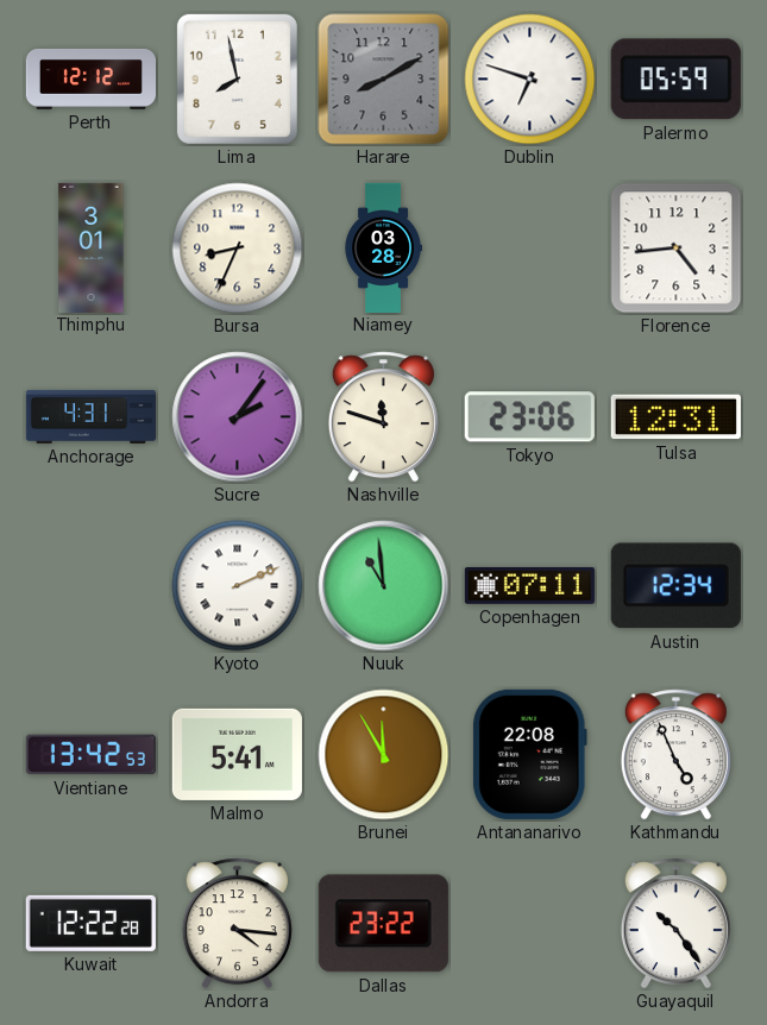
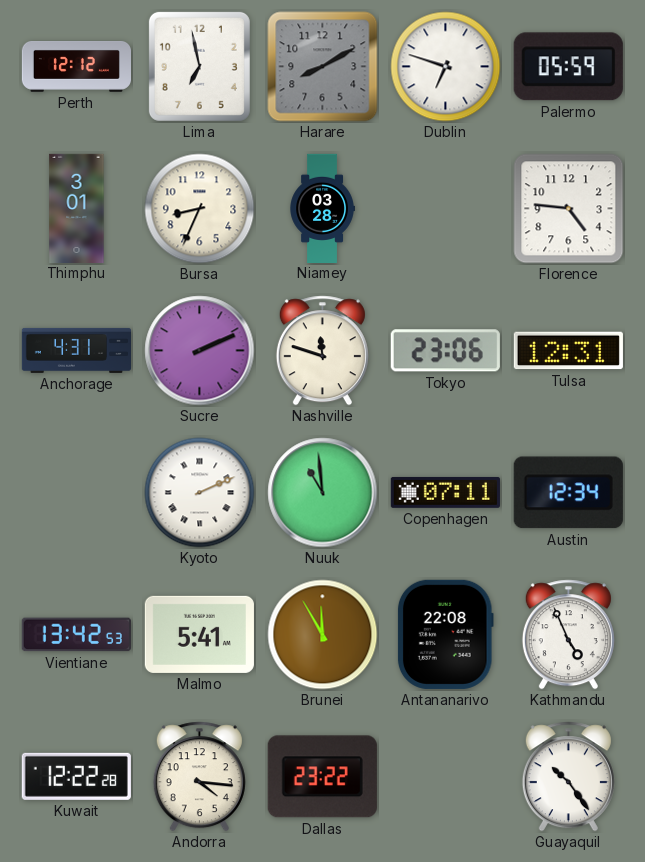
Lima: 7:58 -> 6:58
Florence: 4:44 -> 4:46
Sucre: 2:06 -> 2:11
